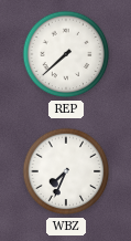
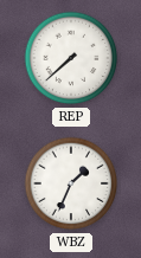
WBZ: 7:34 -> 1:34
